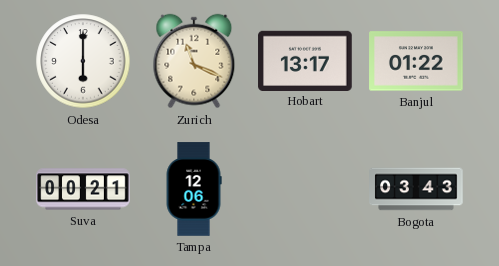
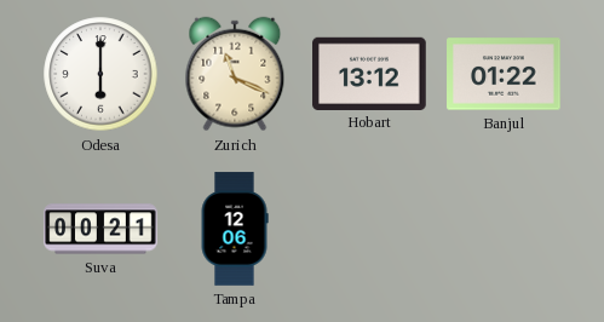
Hobart: 13:17 -> 13:12
Bogota: 03:43 -> none
